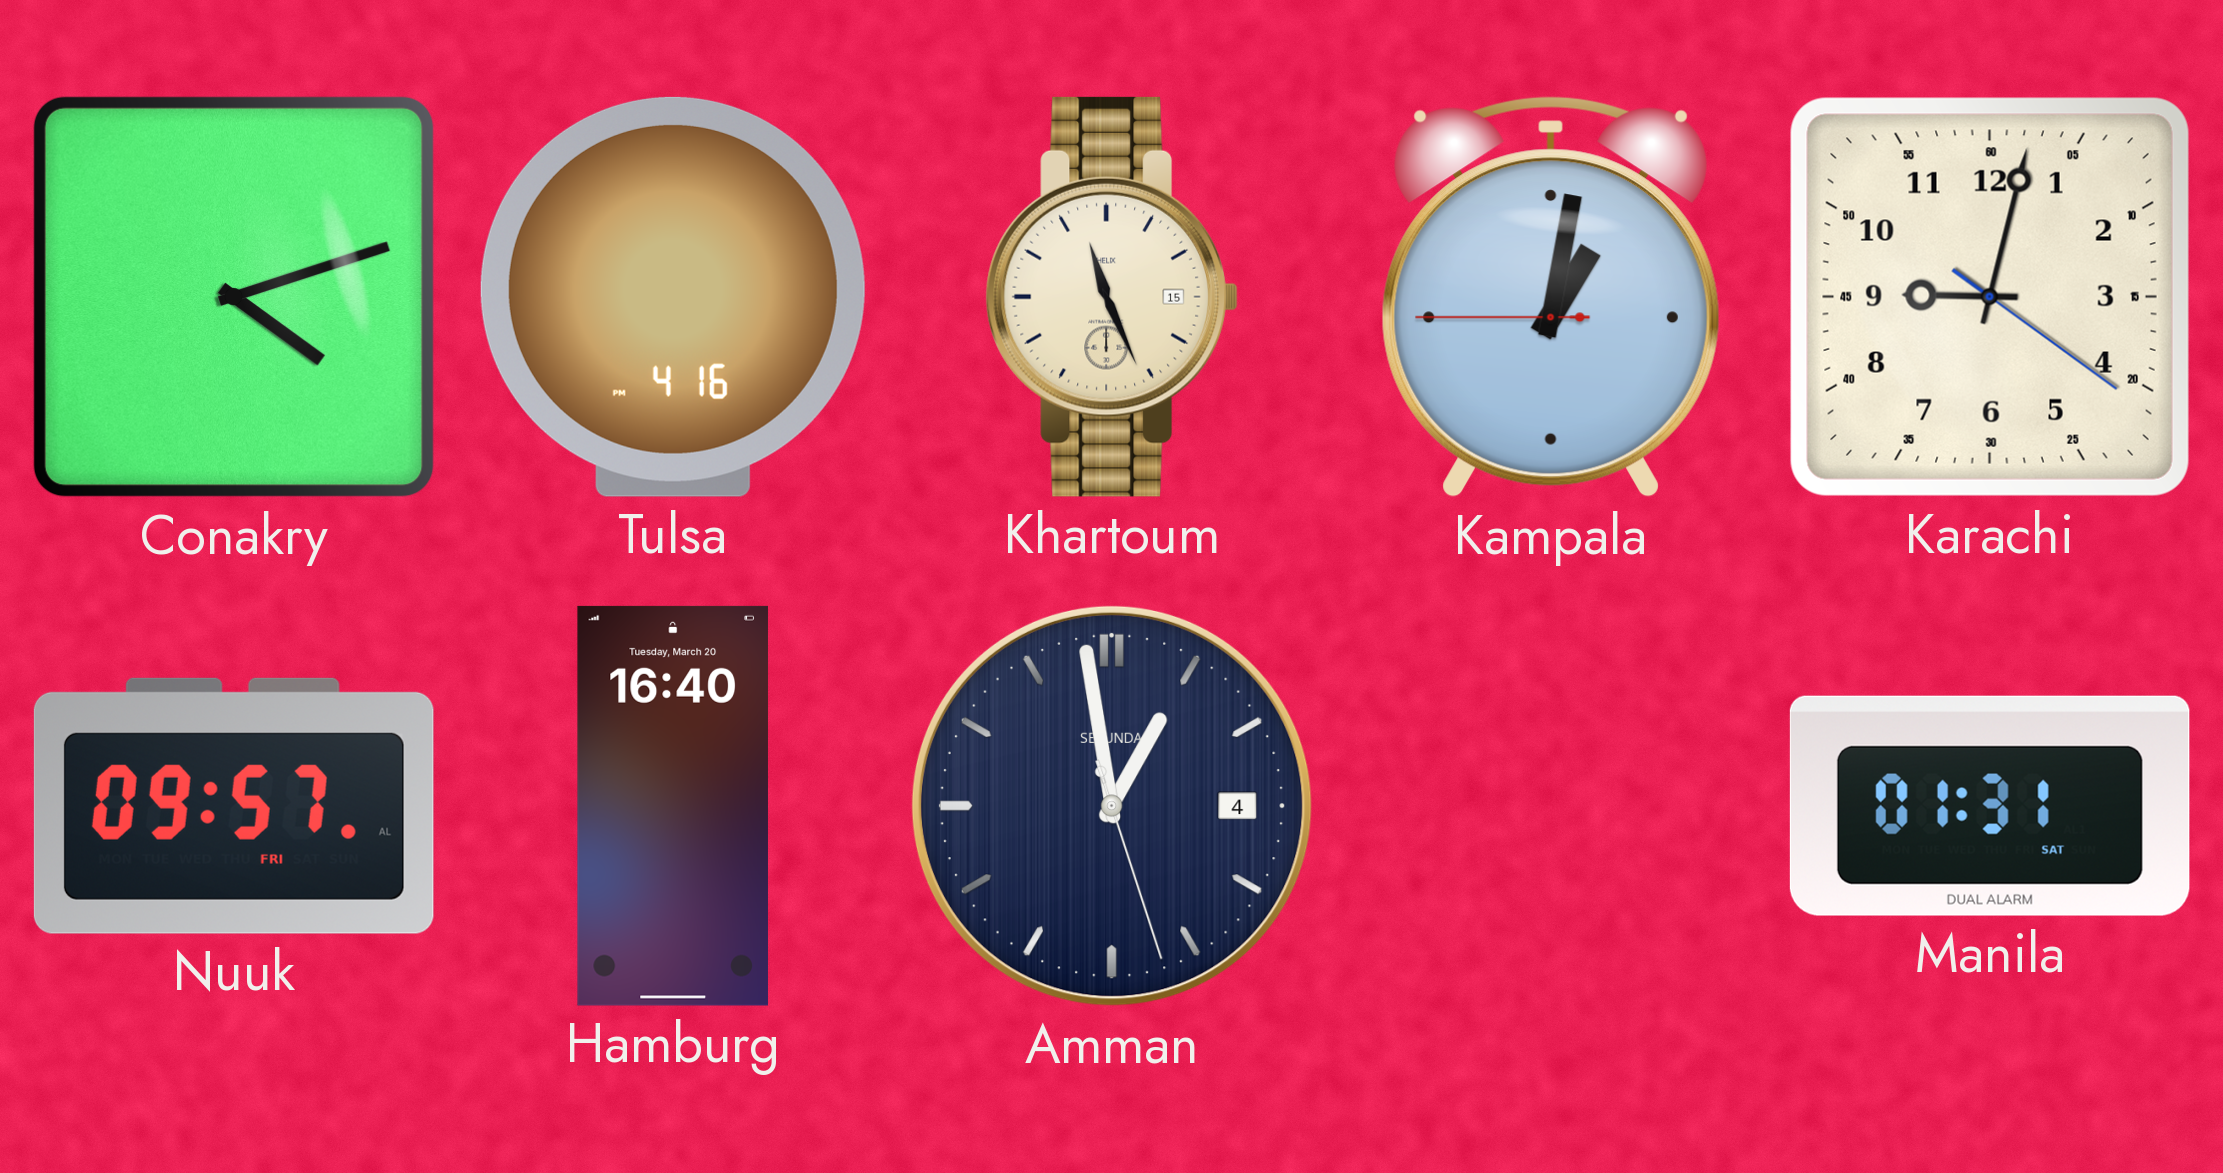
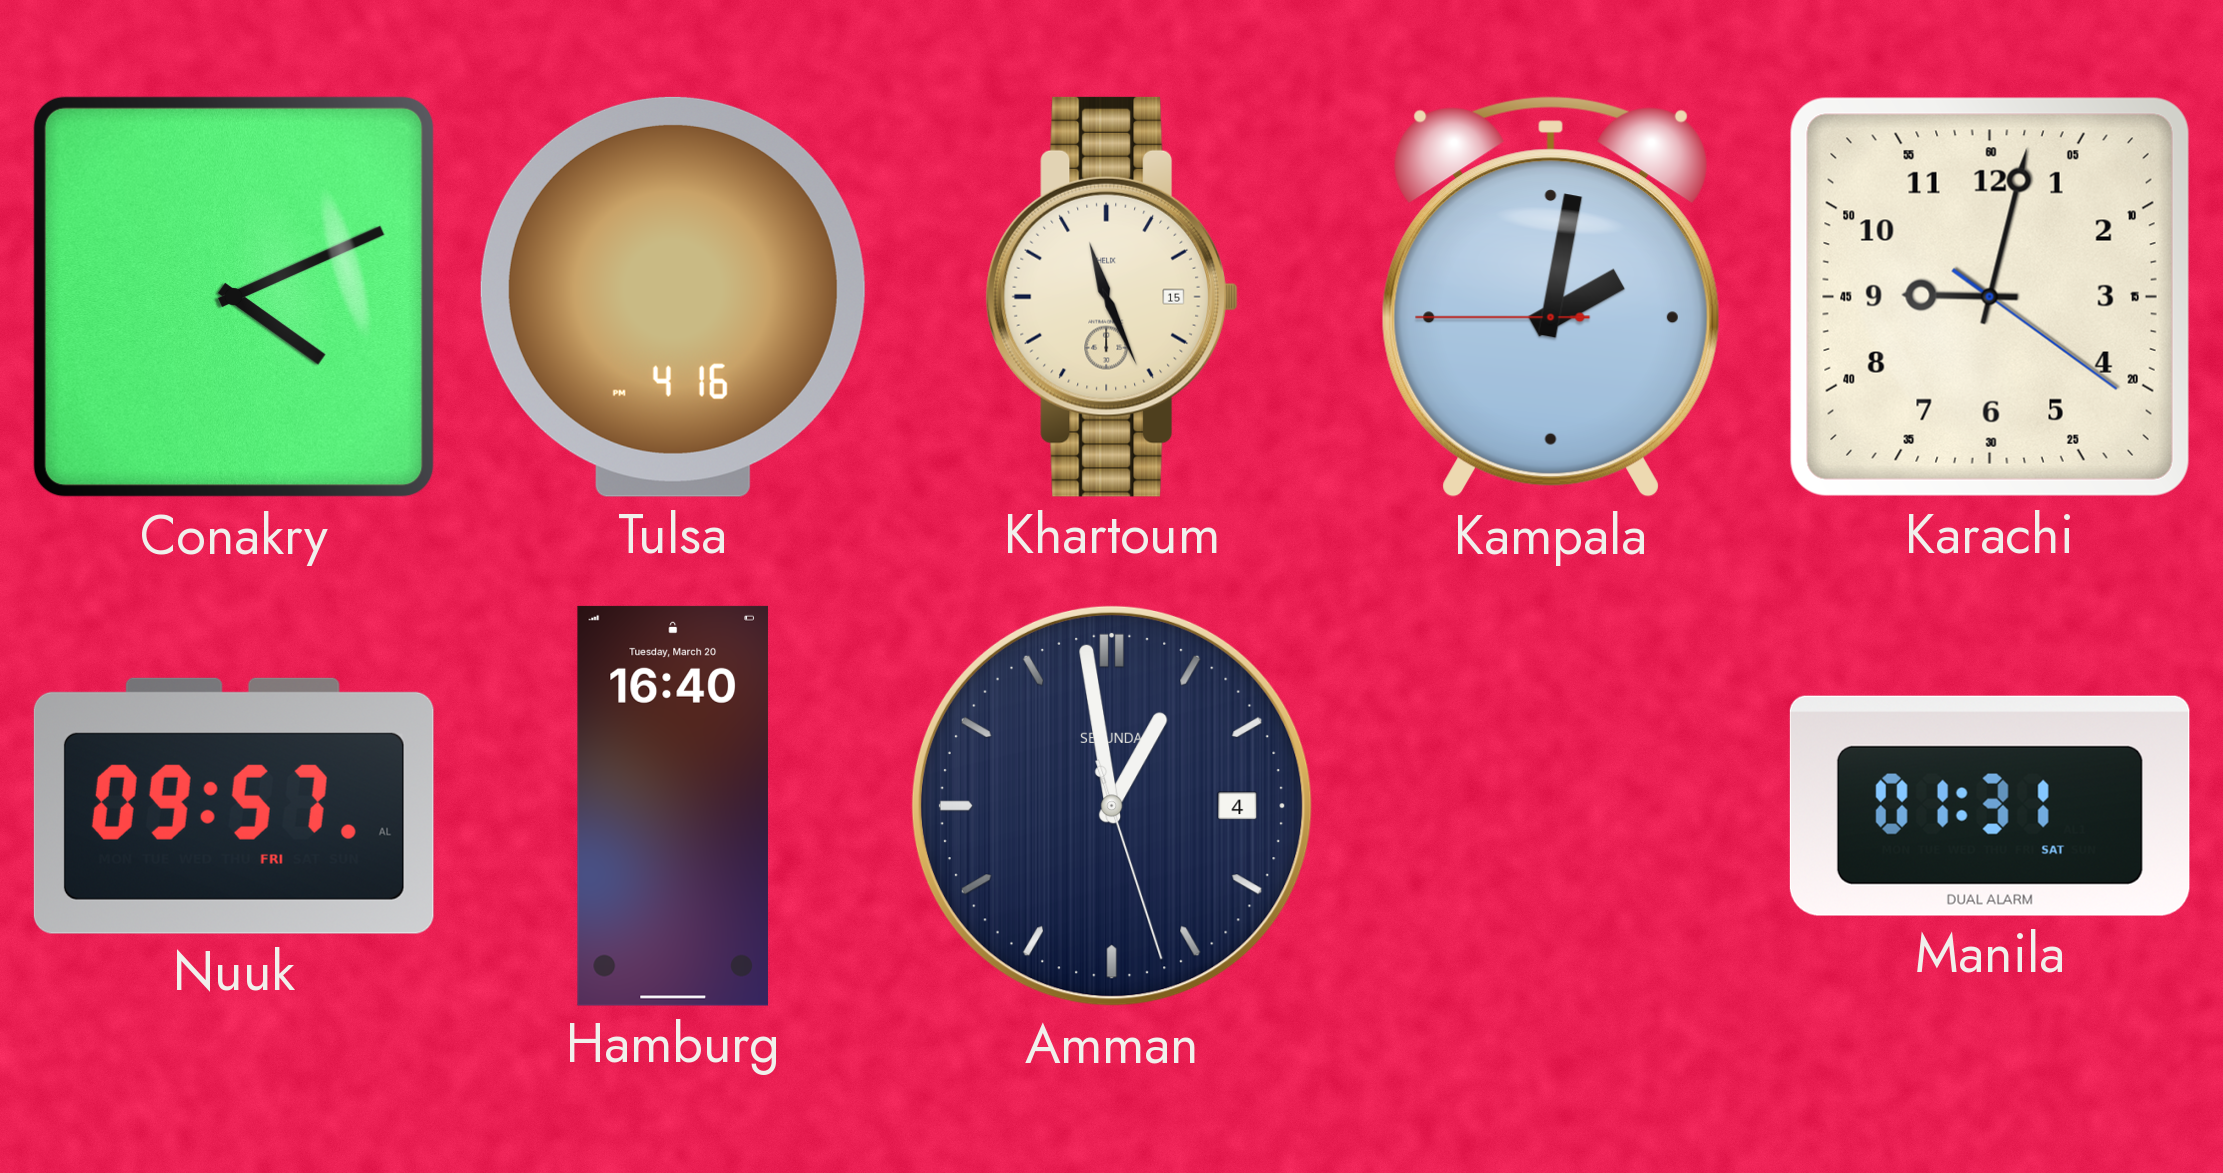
Conakry: 4:12 -> 4:11
Kampala: 1:01 -> 2:01
